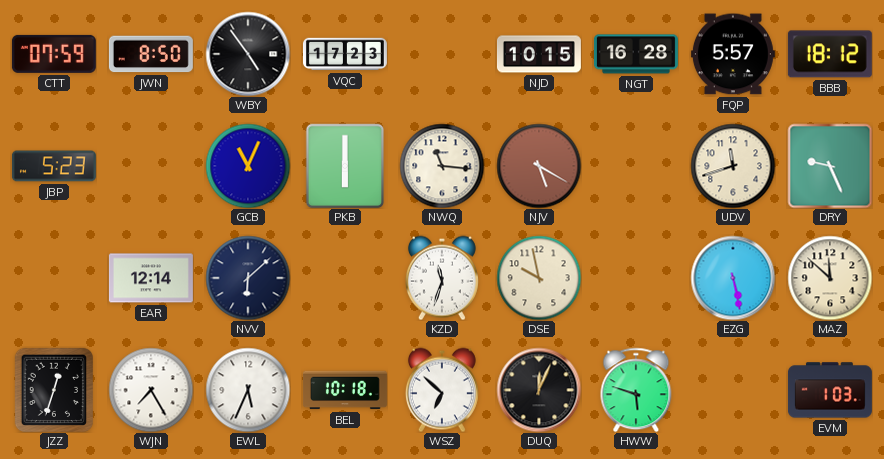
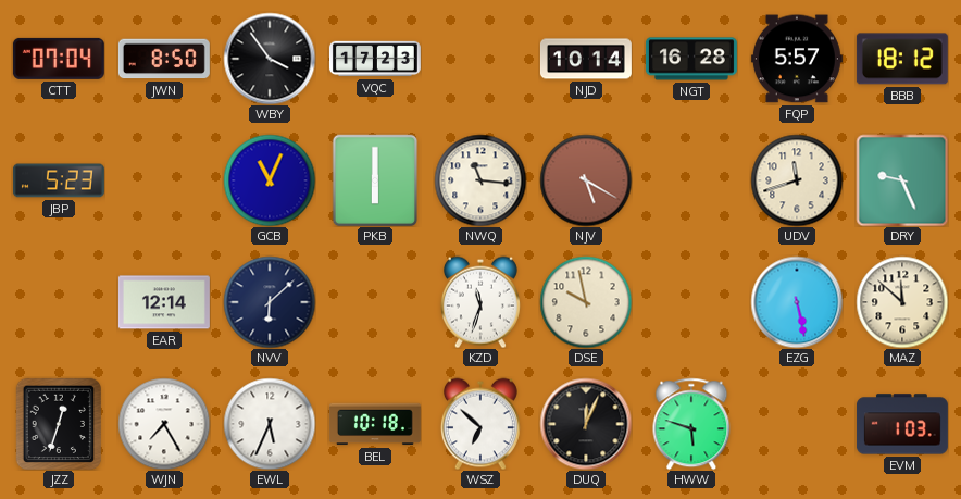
CTT: 07:59 -> 07:04
WBY: 4:54 -> 3:54
NJD: 10:15 -> 10:14
